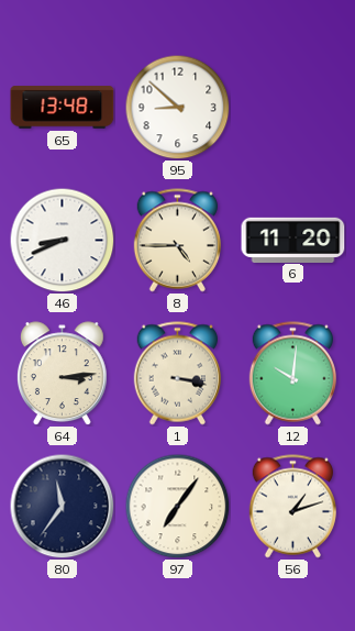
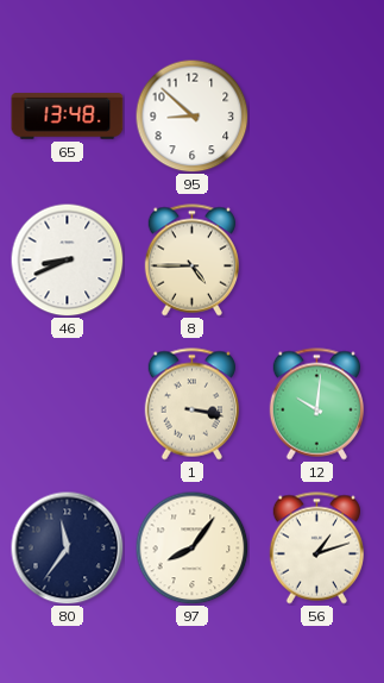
6: 11:20 -> none
64: 3:14 -> none
97: 7:06 -> 8:06
